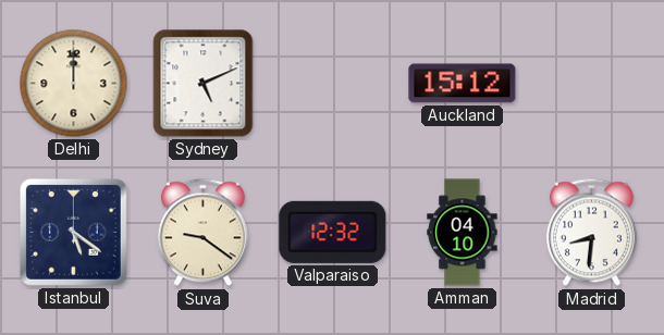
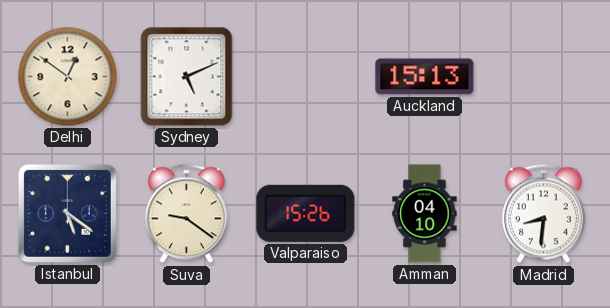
Delhi: 12:00 -> 12:51
Auckland: 15:12 -> 15:13
Valparaiso: 12:32 -> 15:26
